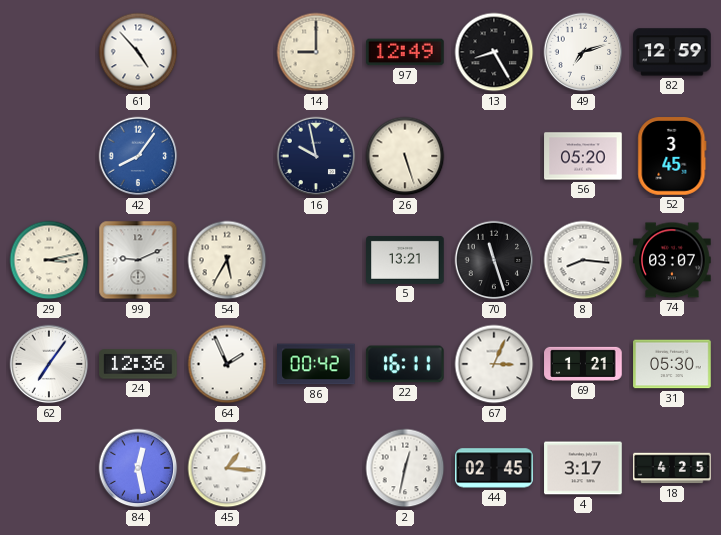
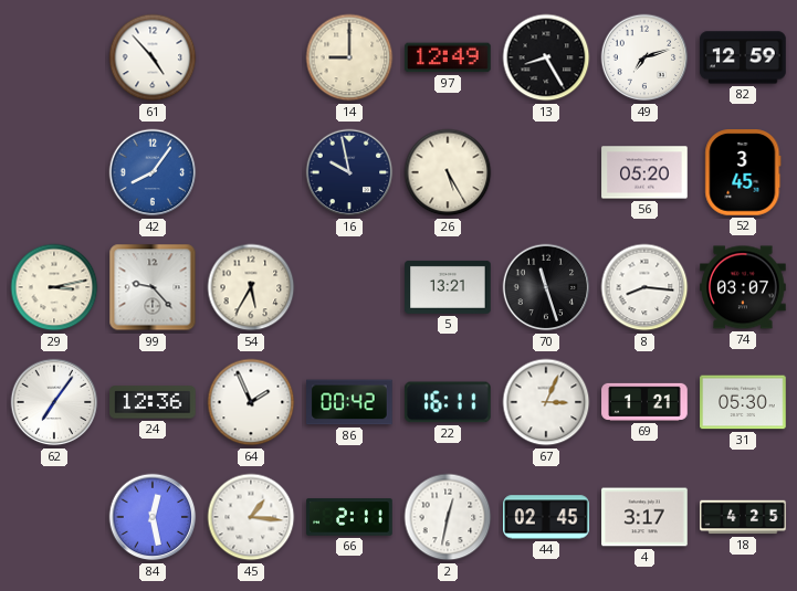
26: 5:27 -> 5:25
99: 9:11 -> 9:23
66: none -> 2:11
